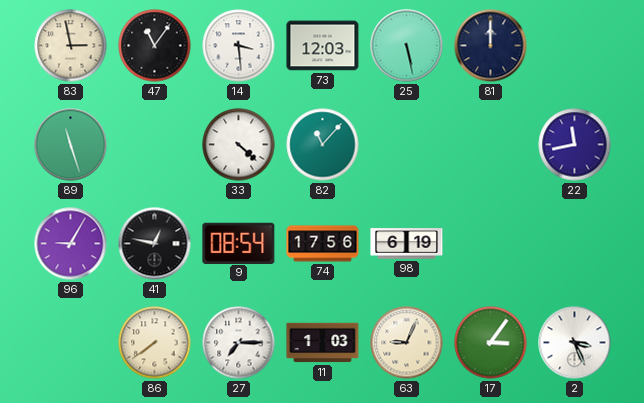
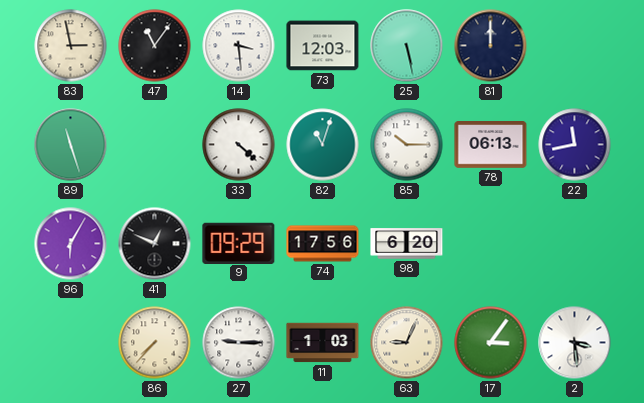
82: 11:07 -> 11:03
85: none -> 10:15
78: none -> 06:13
96: 9:05 -> 6:05
41: 12:47 -> 12:49
9: 08:54 -> 09:29
98: 6:19 -> 6:20
86: 7:39 -> 7:37
27: 7:15 -> 9:15
2: 3:26 -> 3:29
